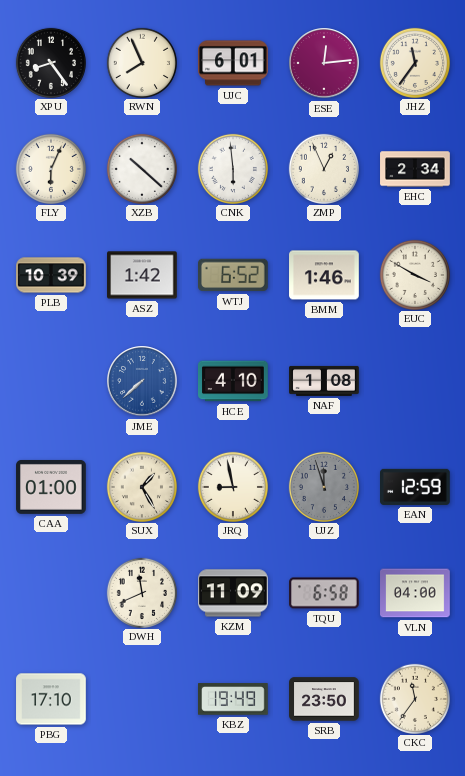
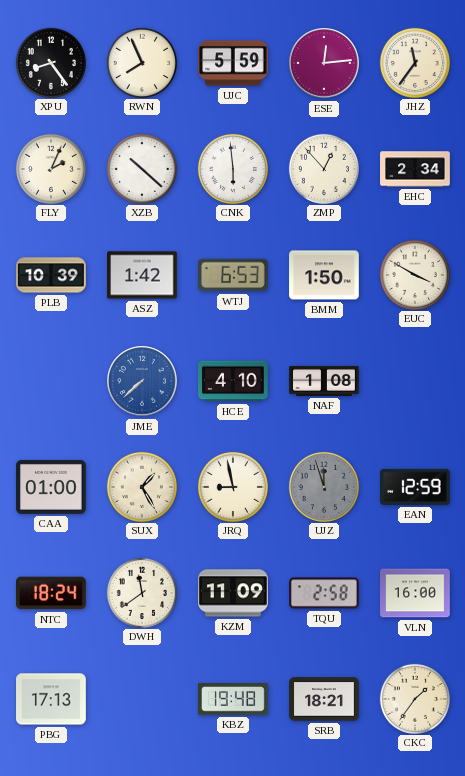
UJC: 6:01 -> 5:59
FLY: 6:04 -> 2:04
ZMP: 12:56 -> 12:53
WTJ: 6:52 -> 6:53
BMM: 1:46 -> 1:50
NTC: none -> 18:24
DWH: 11:41 -> 11:39
TQU: 6:58 -> 2:58
VLN: 04:00 -> 16:00
PBG: 17:10 -> 17:13
KBZ: 19:49 -> 19:48
SRB: 23:50 -> 18:21
CKC: 11:36 -> 1:36
